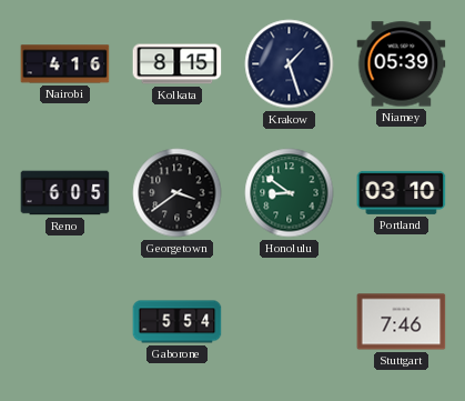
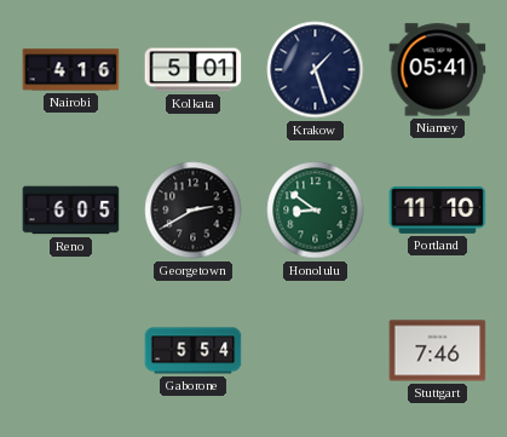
Kolkata: 8:15 -> 5:01
Niamey: 05:39 -> 05:41
Georgetown: 3:39 -> 2:40
Portland: 03:10 -> 11:10
